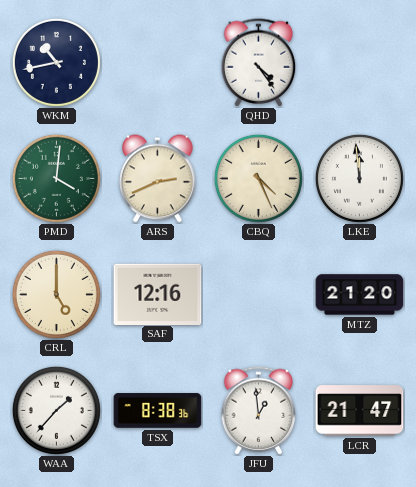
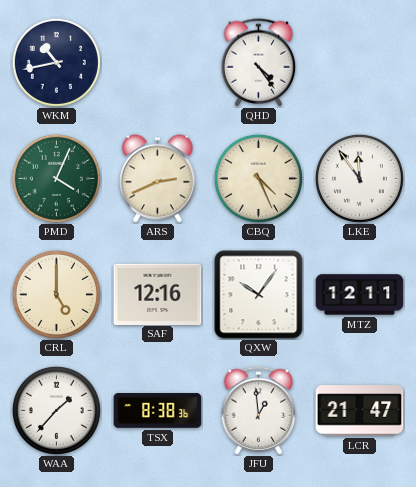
PMD: 4:01 -> 4:04
LKE: 11:59 -> 11:54
QXW: none -> 10:06
MTZ: 21:20 -> 12:11
